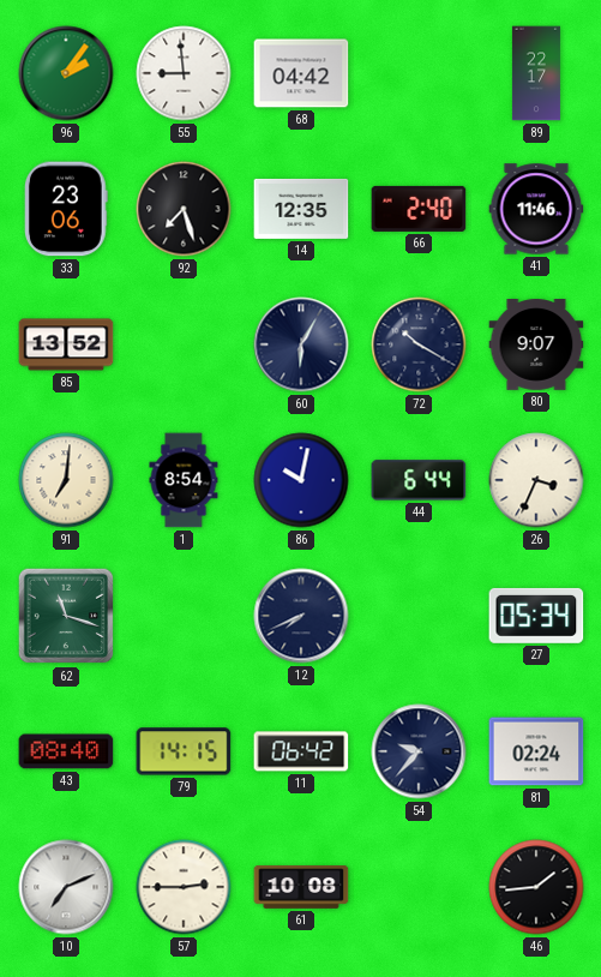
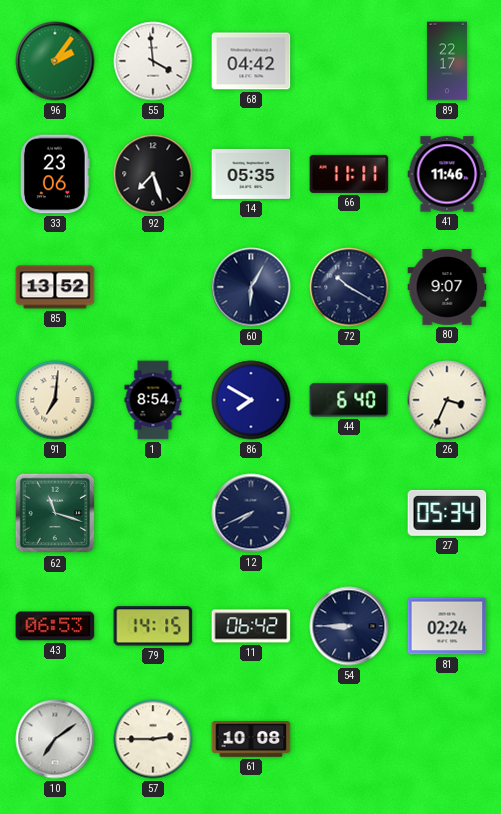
55: 8:59 -> 3:59
14: 12:35 -> 05:35
66: 2:40 -> 11:11
86: 10:02 -> 7:50
44: 6:44 -> 6:40
43: 08:40 -> 06:53
54: 9:37 -> 8:45
10: 7:11 -> 7:09
46: 1:44 -> none
